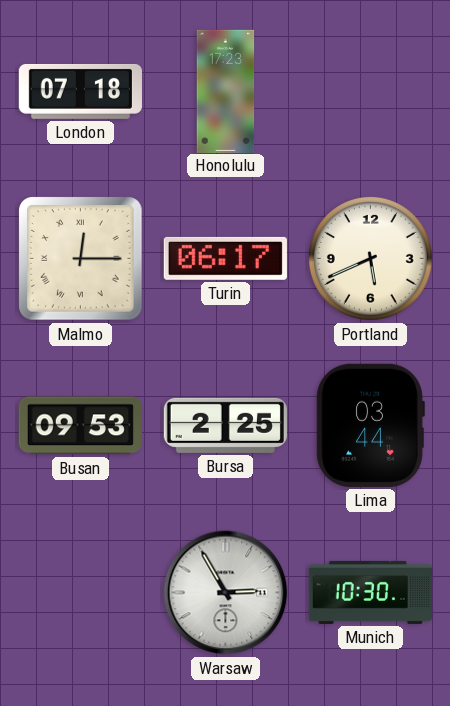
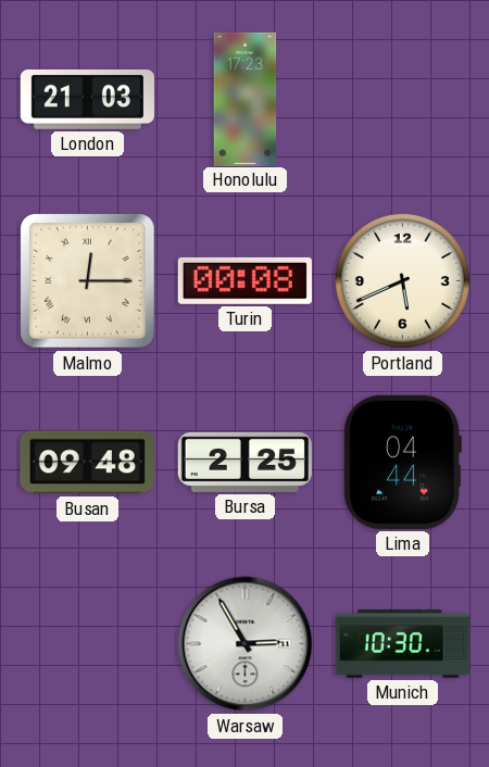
London: 07:18 -> 21:03
Turin: 06:17 -> 00:08
Busan: 09:53 -> 09:48
Lima: 03:44 -> 04:44
